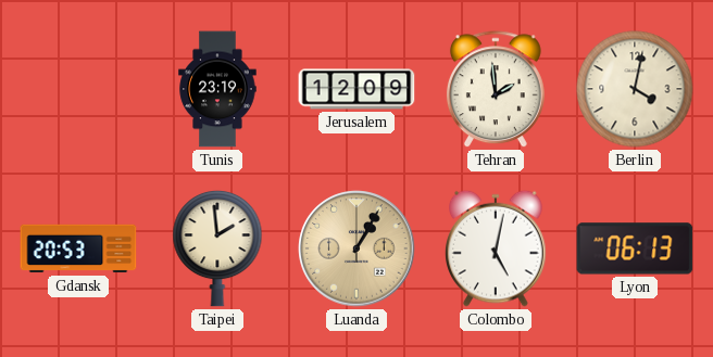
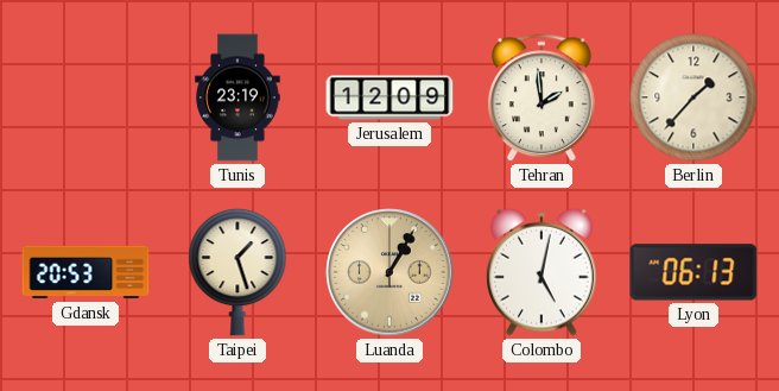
Berlin: 4:02 -> 1:37
Taipei: 1:59 -> 1:27
